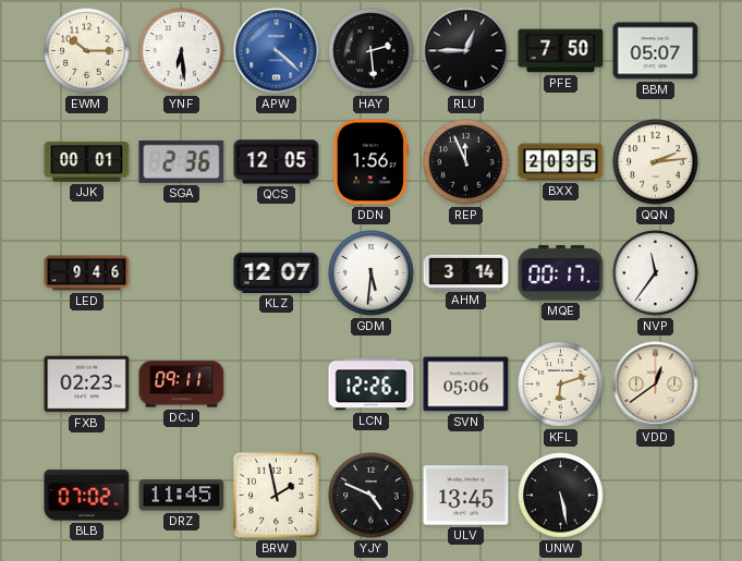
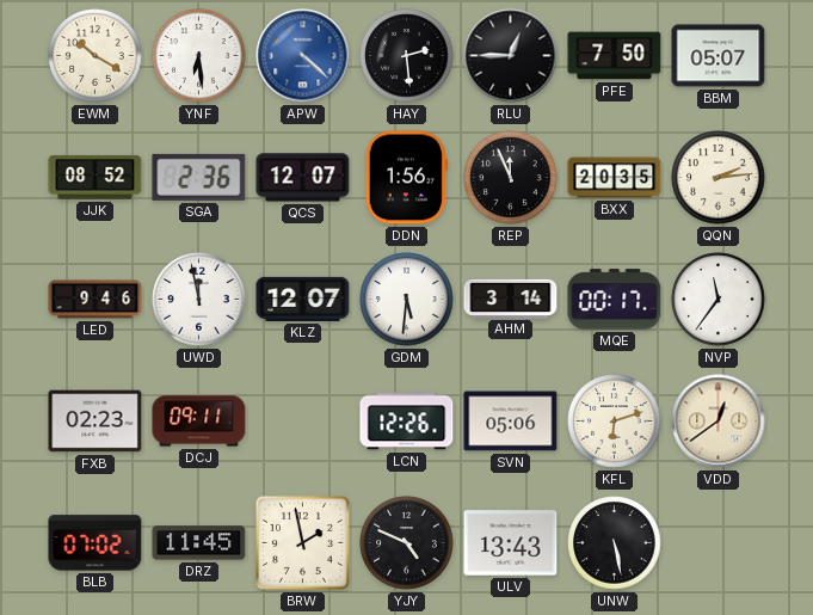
EWM: 10:15 -> 10:20
JJK: 00:01 -> 08:52
QCS: 12:05 -> 12:07
UWD: none -> 11:58
ULV: 13:45 -> 13:43
